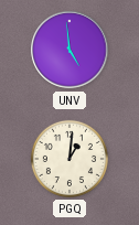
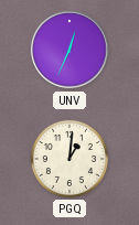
UNV: 4:59 -> 12:34
